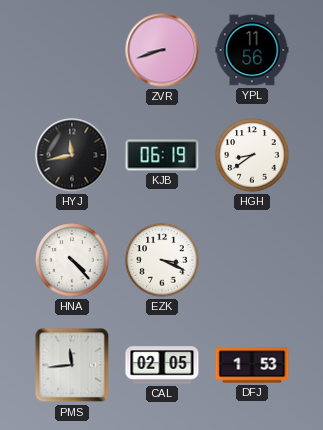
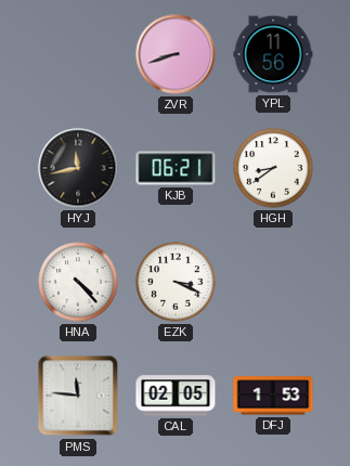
KJB: 06:19 -> 06:21
PMS: 11:44 -> 11:46
